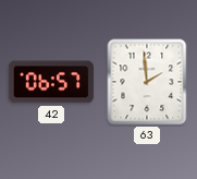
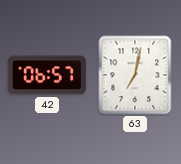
63: 1:59 -> 7:02
